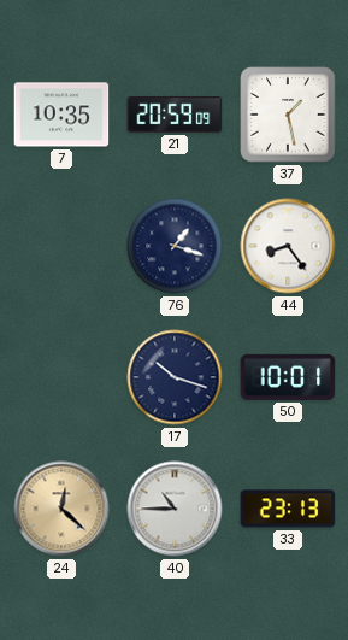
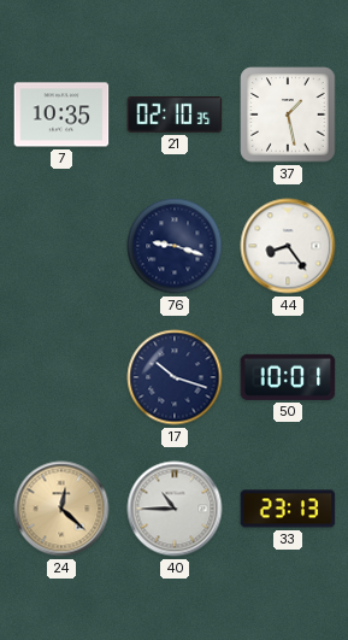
21: 20:59 -> 02:10
76: 1:18 -> 9:18
